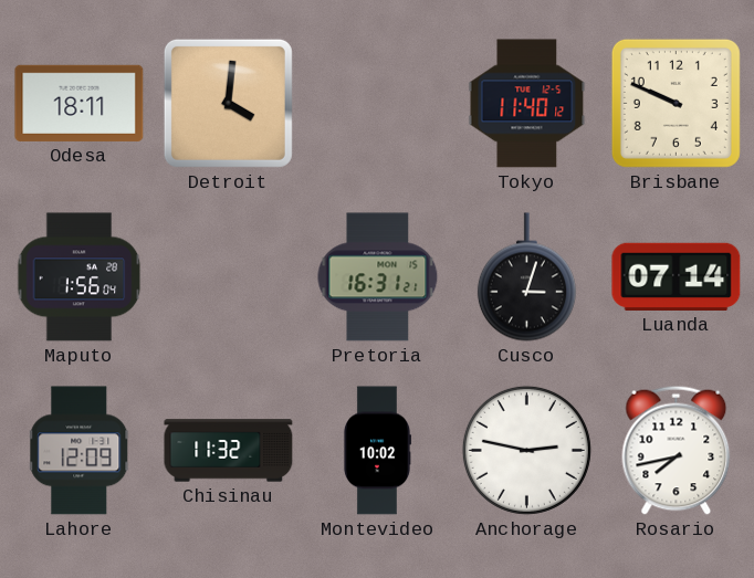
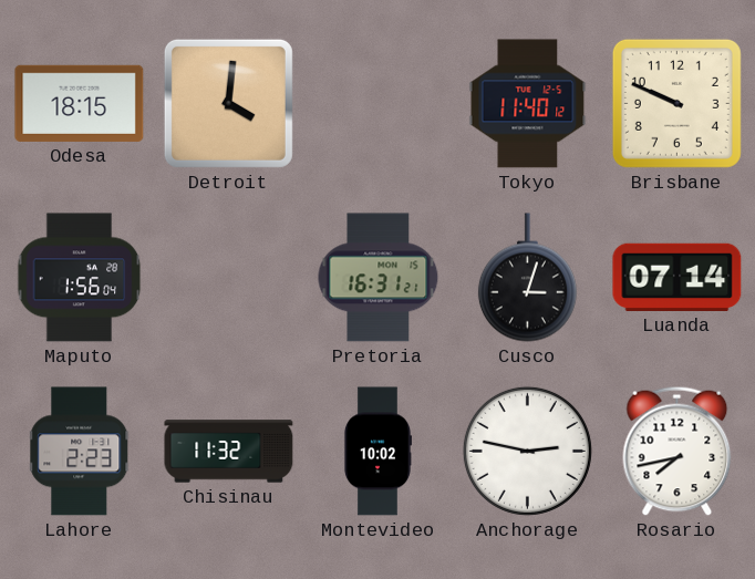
Odesa: 18:11 -> 18:15
Lahore: 12:09 -> 2:23
